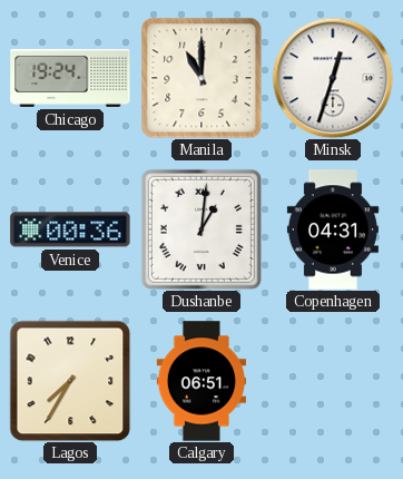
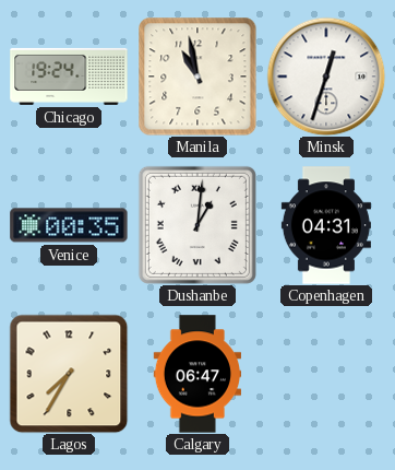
Manila: 11:00 -> 10:58
Venice: 00:36 -> 00:35
Calgary: 06:51 -> 06:47
